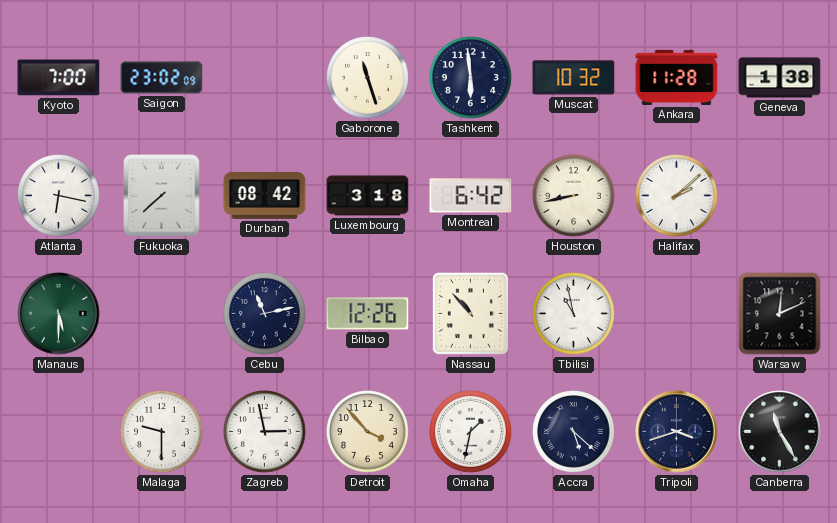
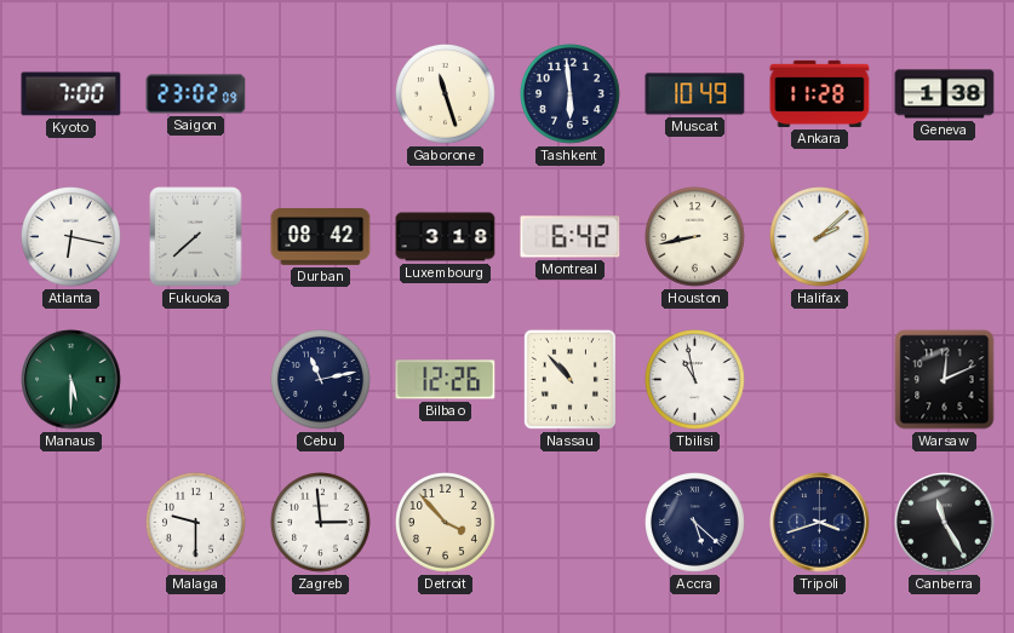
Muscat: 10:32 -> 10:49
Zagreb: 2:58 -> 2:59
Omaha: 1:32 -> none
